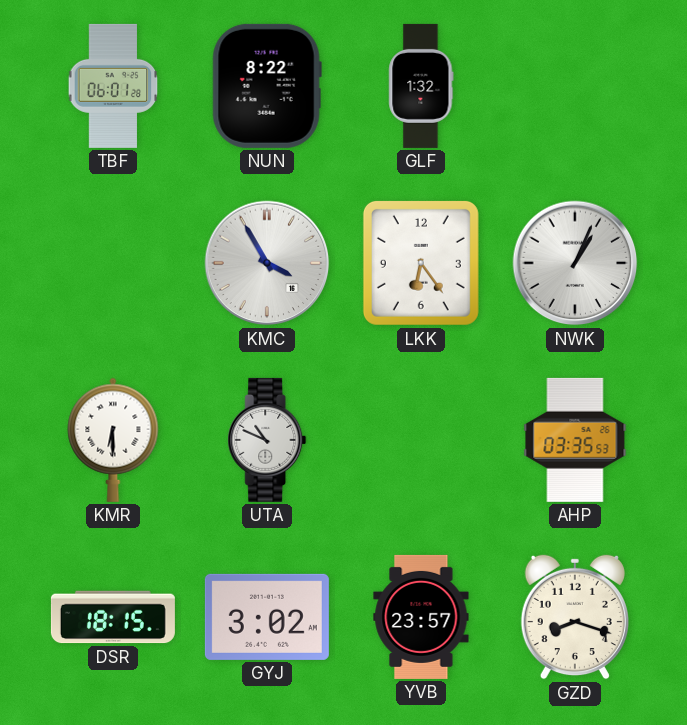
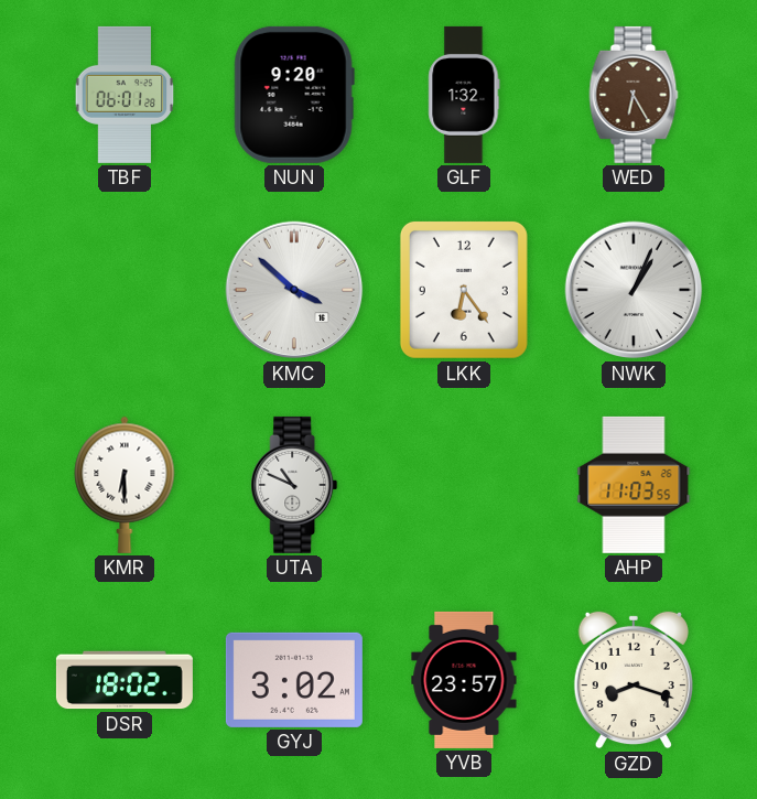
NUN: 8:22 -> 9:20
WED: none -> 6:25
KMC: 3:55 -> 3:52
AHP: 03:35 -> 11:03
DSR: 18:15 -> 18:02
